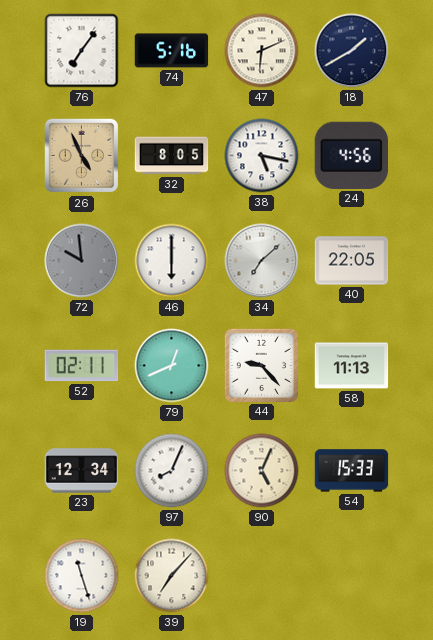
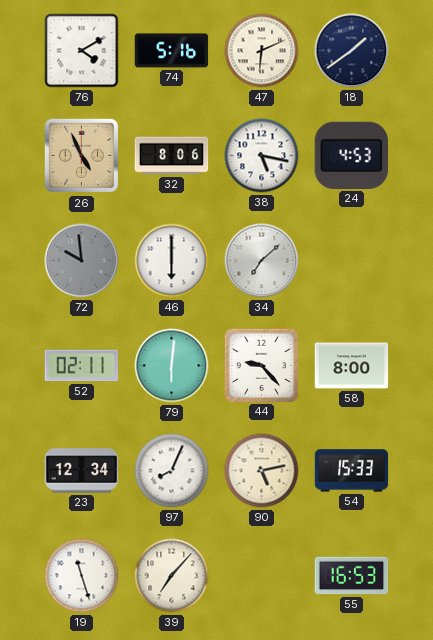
76: 7:06 -> 4:10
18: 1:40 -> 1:39
32: 8:05 -> 8:06
24: 4:56 -> 4:53
40: 22:05 -> none
79: 12:41 -> 6:01
58: 11:13 -> 8:00
90: 5:04 -> 5:13
55: none -> 16:53
